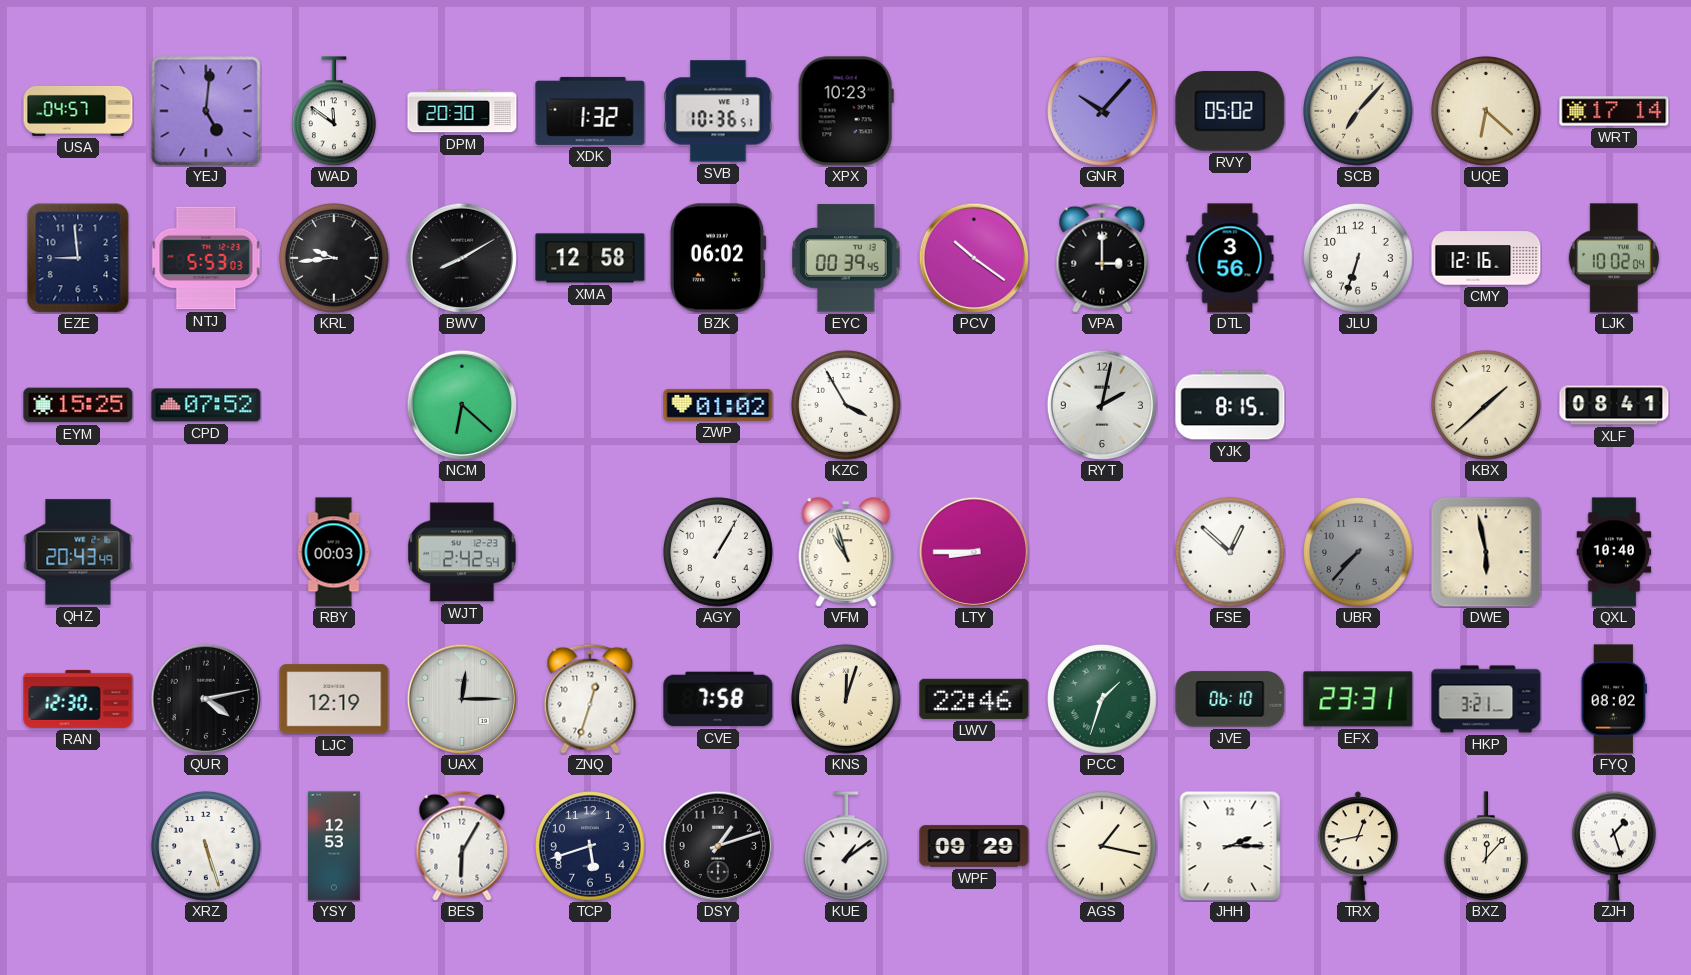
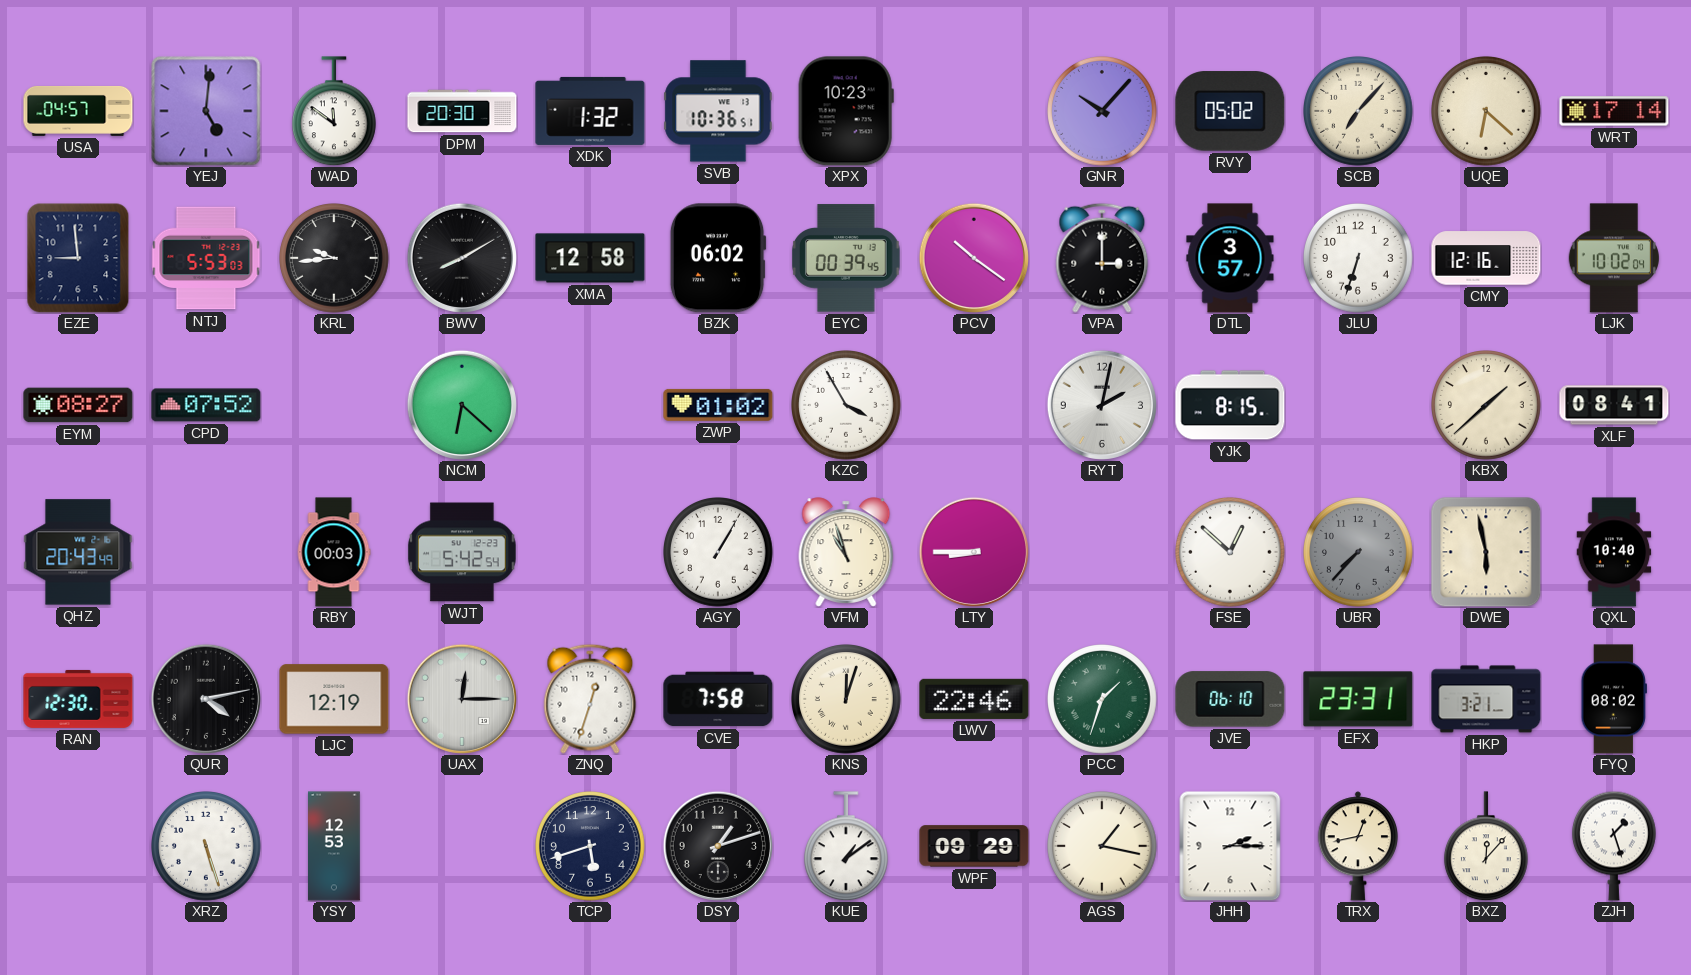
DTL: 3:56 -> 3:57
EYM: 15:25 -> 08:27
WJT: 2:42 -> 5:42
BES: 6:05 -> none
